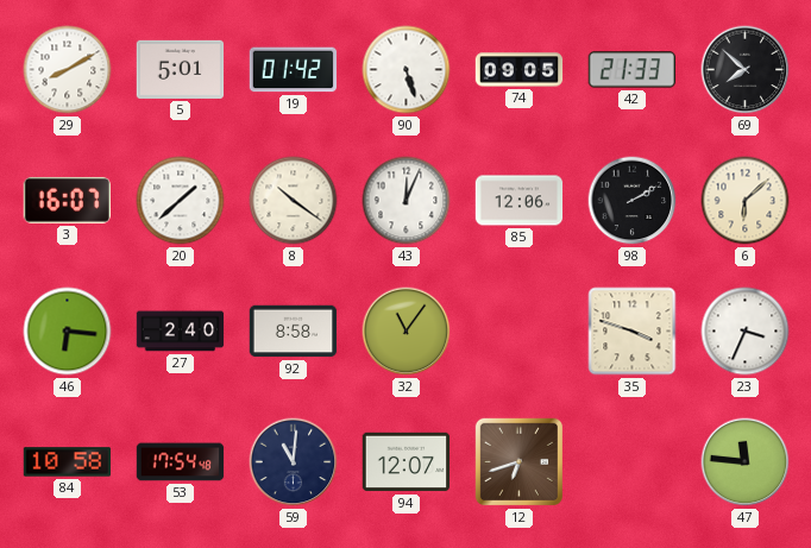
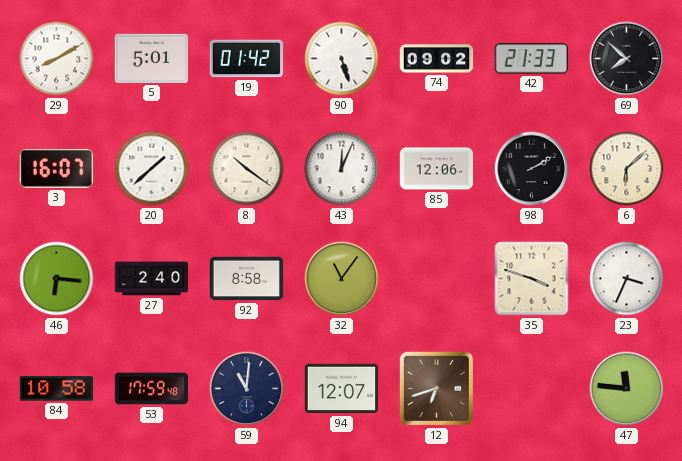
74: 09:05 -> 09:02
53: 17:54 -> 17:59
